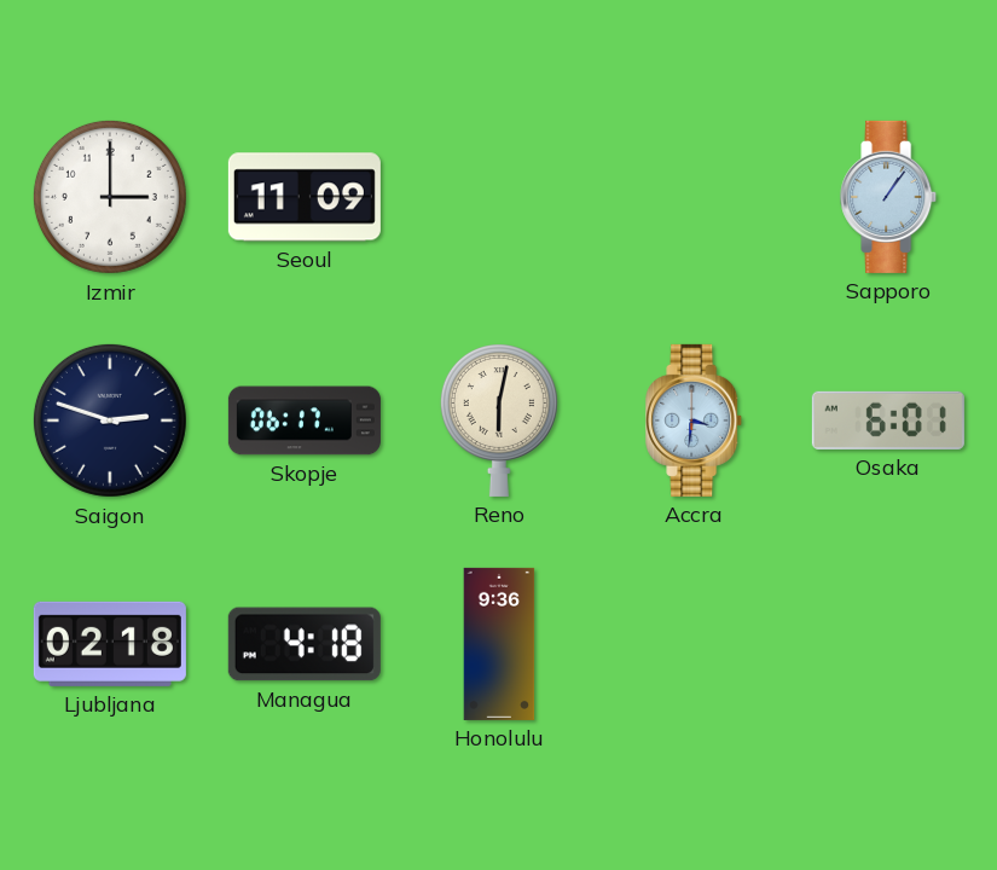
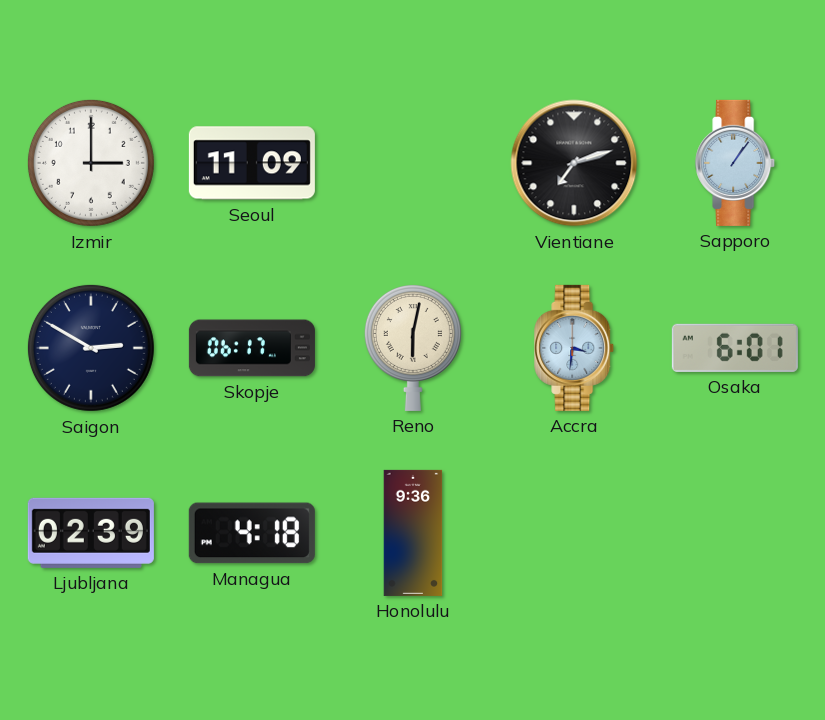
Vientiane: none -> 7:12
Saigon: 2:48 -> 2:50
Ljubljana: 02:18 -> 02:39
